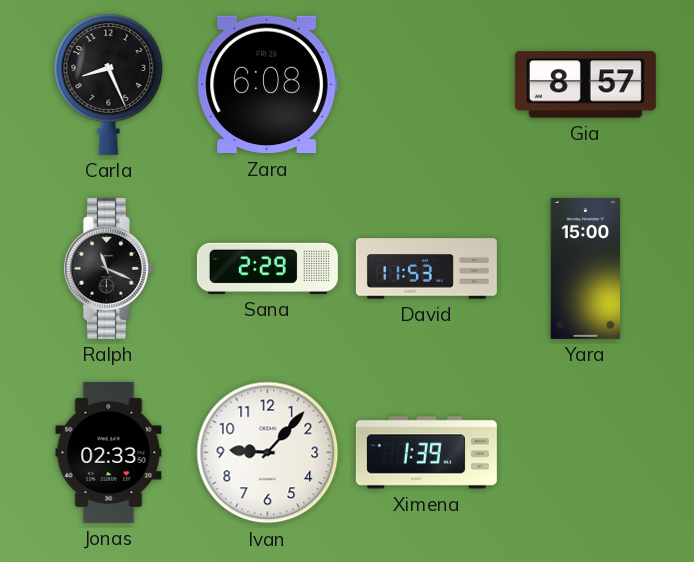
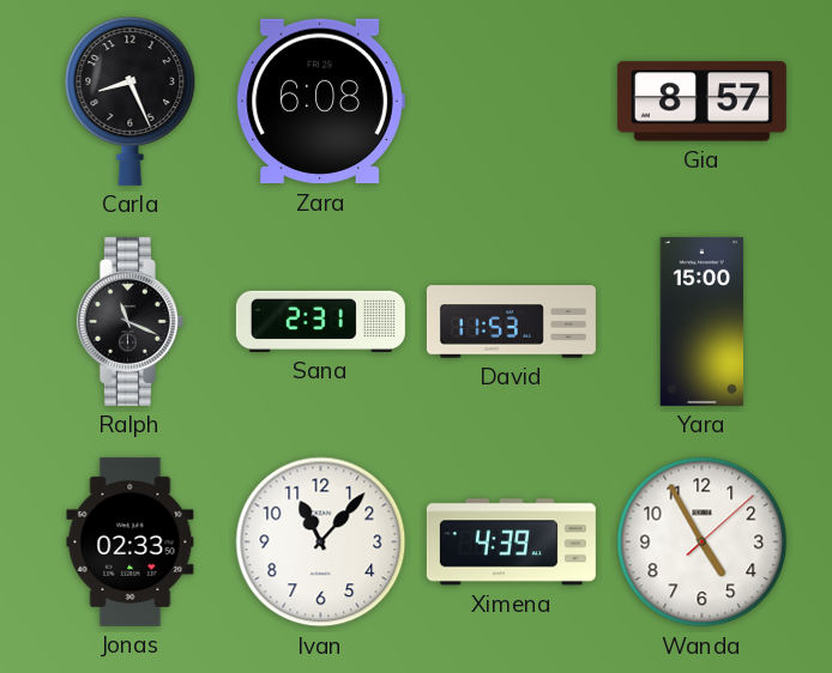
Sana: 2:29 -> 2:31
Ivan: 9:07 -> 11:07
Ximena: 1:39 -> 4:39
Wanda: none -> 4:55
